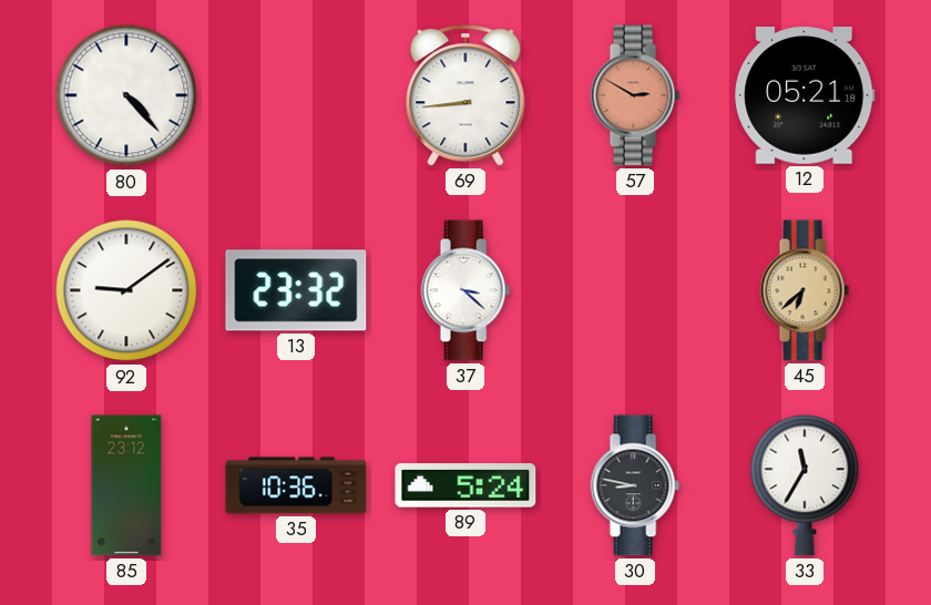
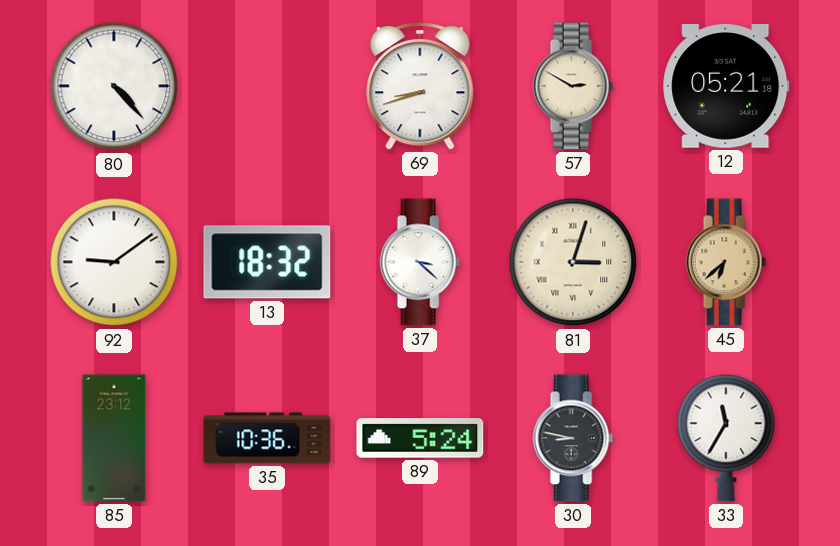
69: 8:44 -> 8:42
57 dial: salmon -> cream
13: 23:32 -> 18:32
81: none -> 3:03
